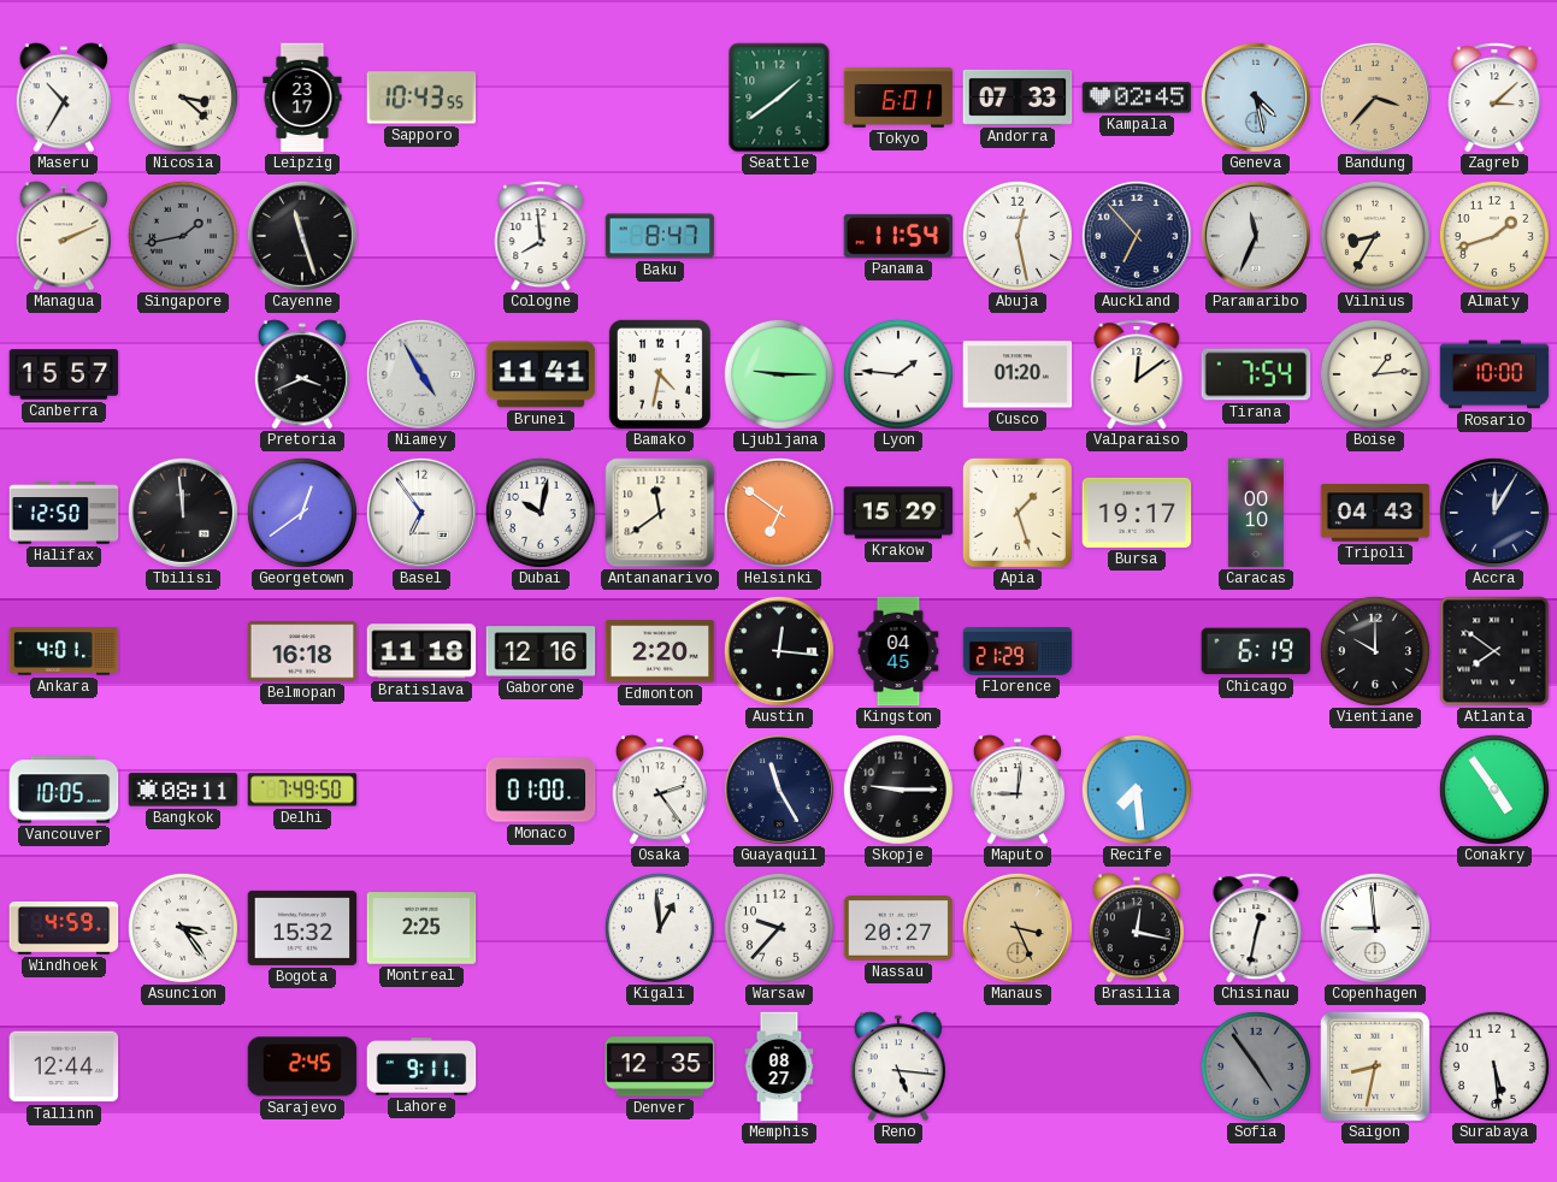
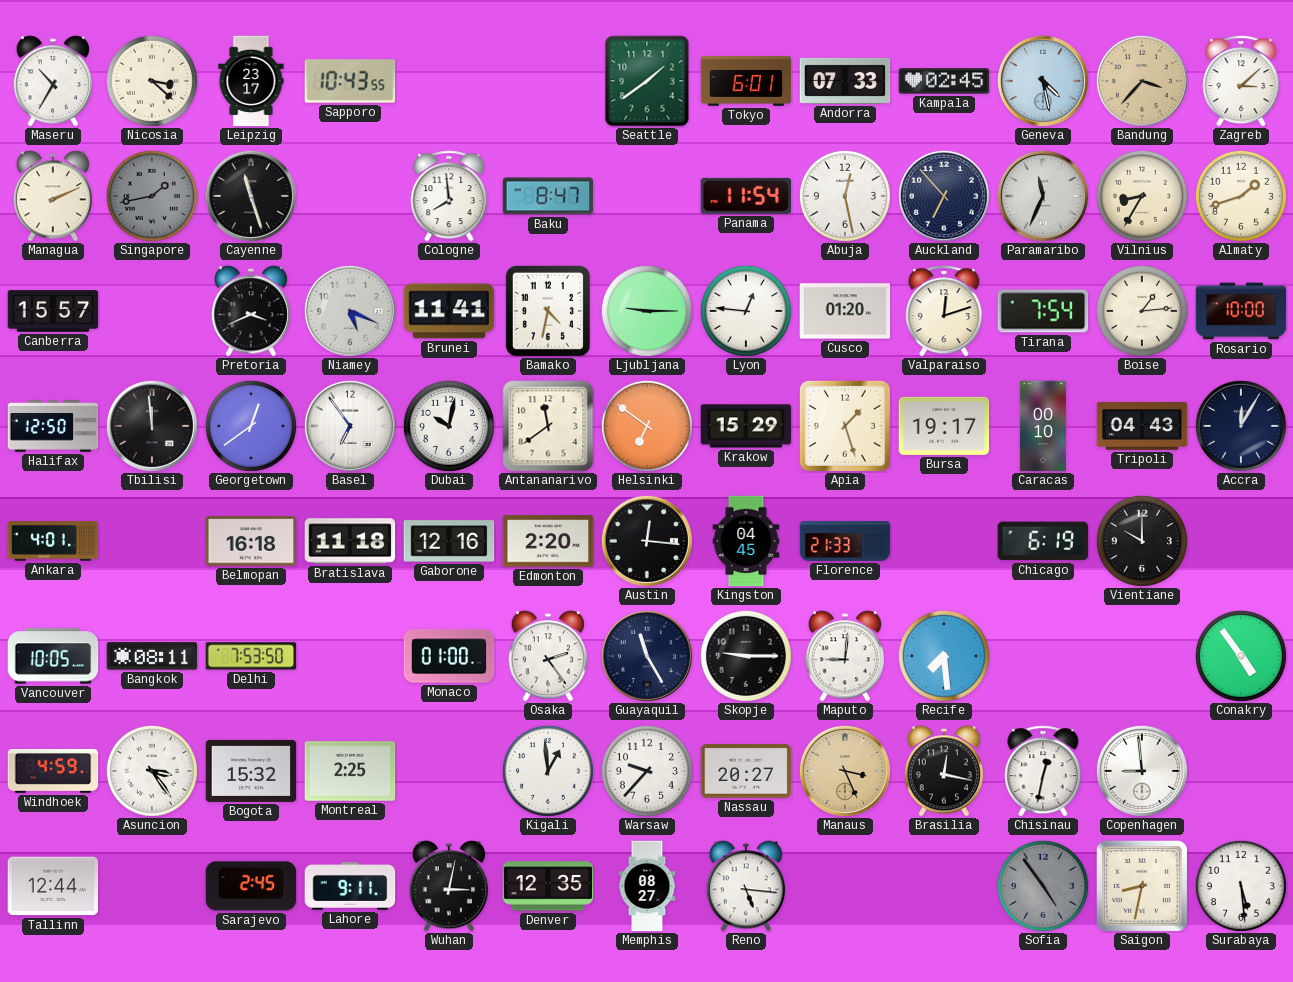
Niamey: 4:55 -> 5:19
Lyon: 1:46 -> 12:46
Valparaiso: 12:09 -> 12:12
Florence: 21:29 -> 21:33
Atlanta: 7:51 -> none
Delhi: 7:49 -> 7:53
Wuhan: none -> 3:02
